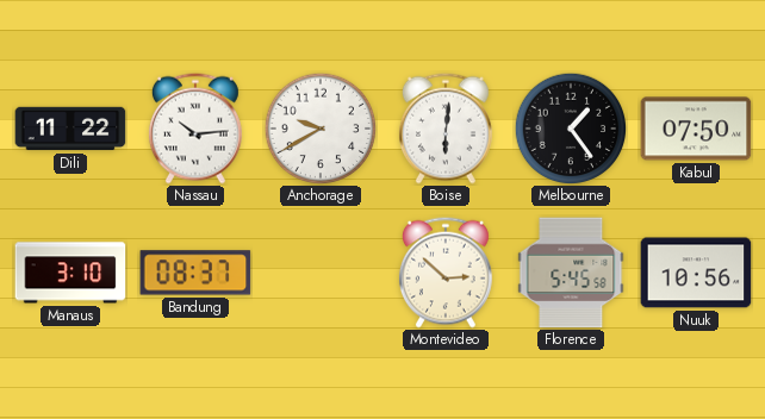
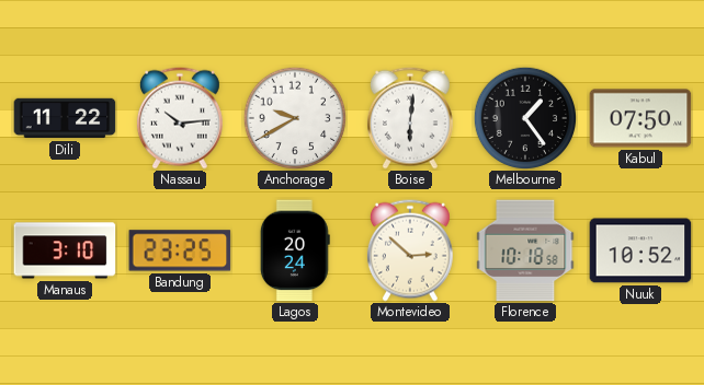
Bandung: 08:37 -> 23:25
Lagos: none -> 20:24
Florence: 5:45 -> 10:18
Nuuk: 10:56 -> 10:52
